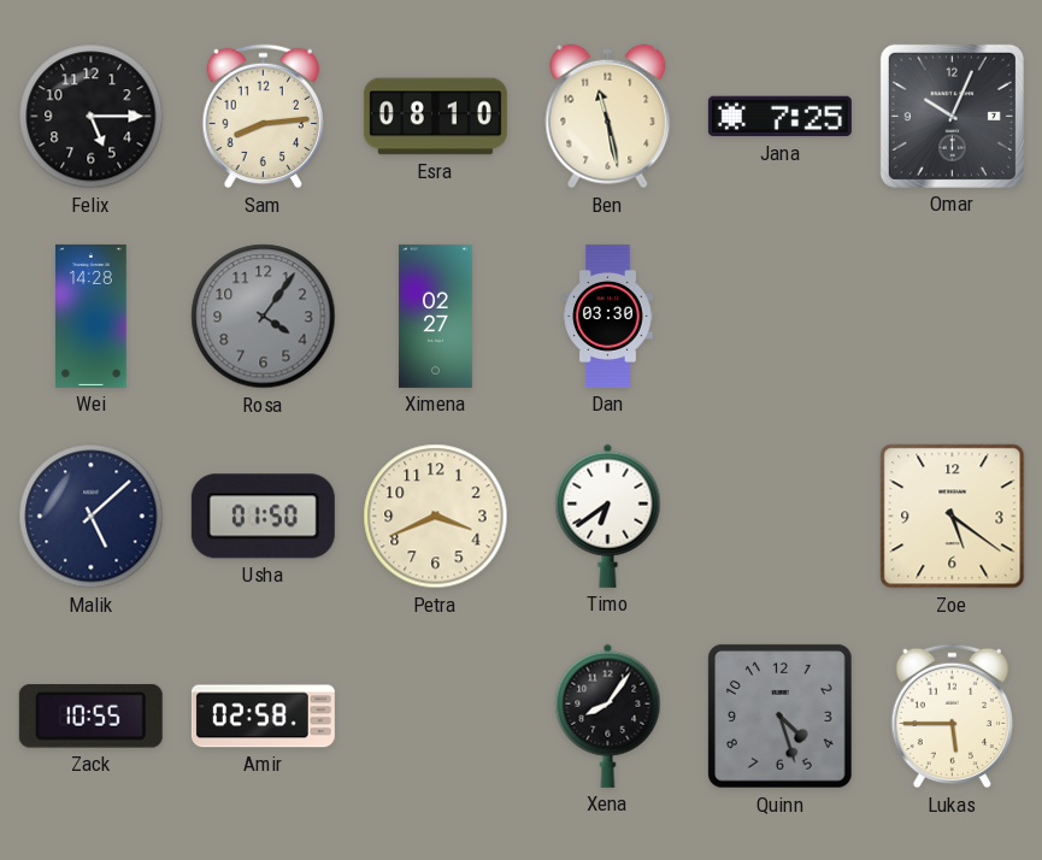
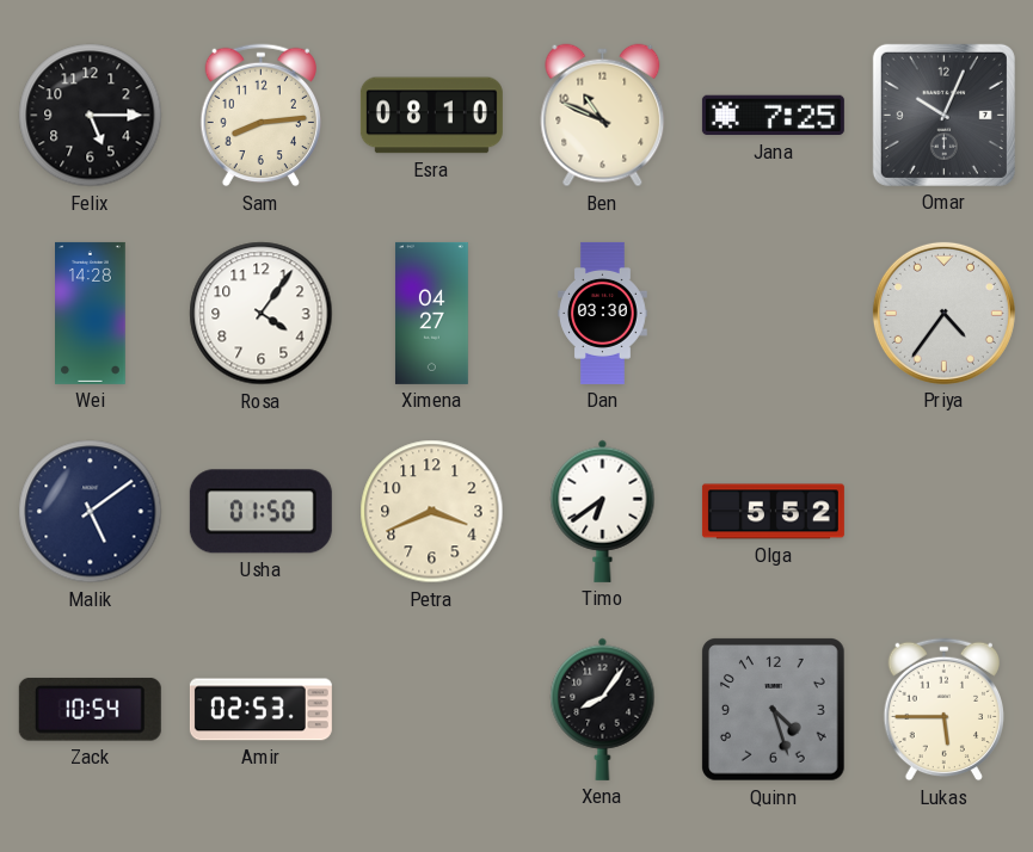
Ben: 11:28 -> 10:49
Rosa dial: grey -> white
Ximena: 02:27 -> 04:27
Priya: none -> 4:36
Malik: 5:08 -> 5:09
Olga: none -> 5:52
Zoe: 5:21 -> none
Zack: 10:55 -> 10:54
Amir: 02:58 -> 02:53
